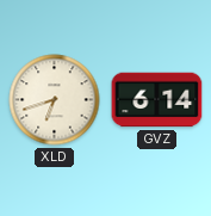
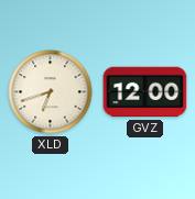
GVZ: 6:14 -> 12:00
